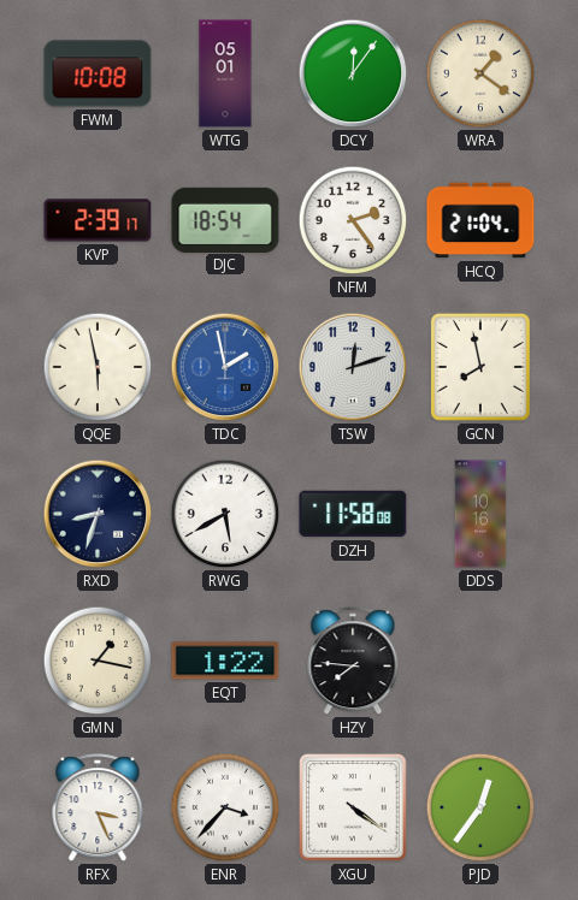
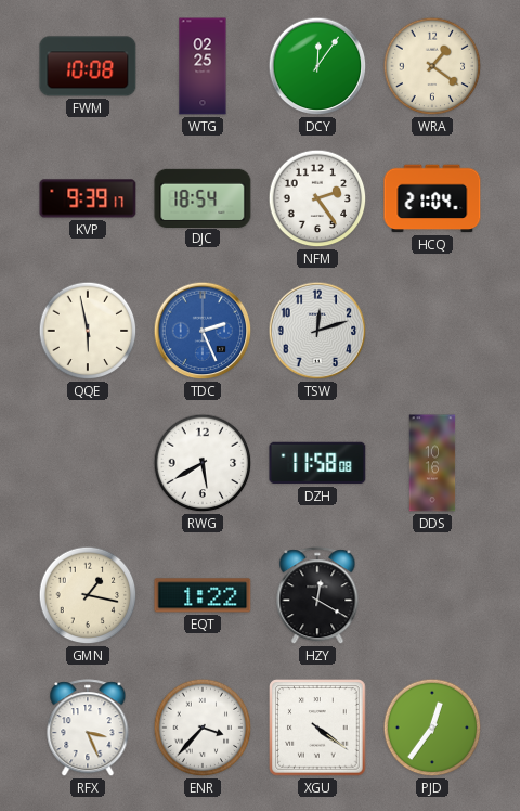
WTG: 05:01 -> 02:25
KVP: 2:39 -> 9:39
TDC: 1:58 -> 2:26
GCN: 7:58 -> none
RXD: 8:33 -> none
HZY: 7:46 -> 12:20
